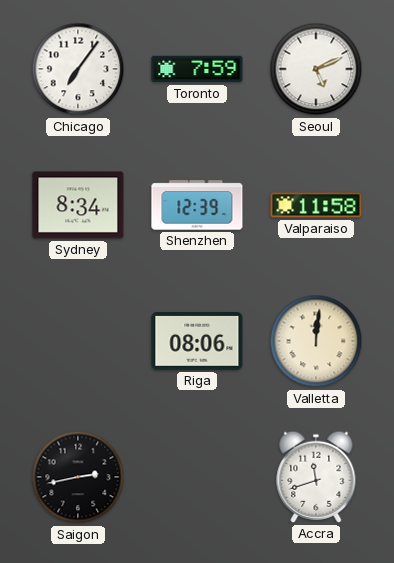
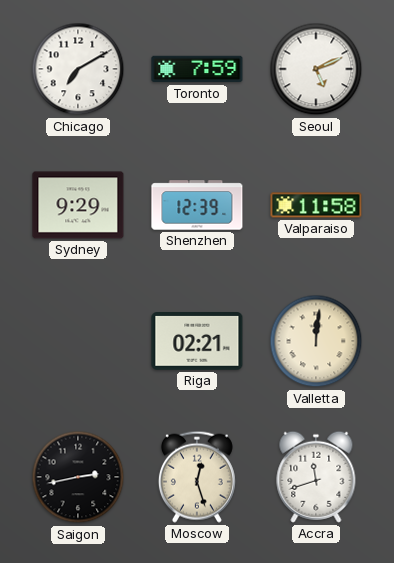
Chicago: 7:06 -> 7:10
Sydney: 8:34 -> 9:29
Riga: 08:06 -> 02:21
Moscow: none -> 12:27
